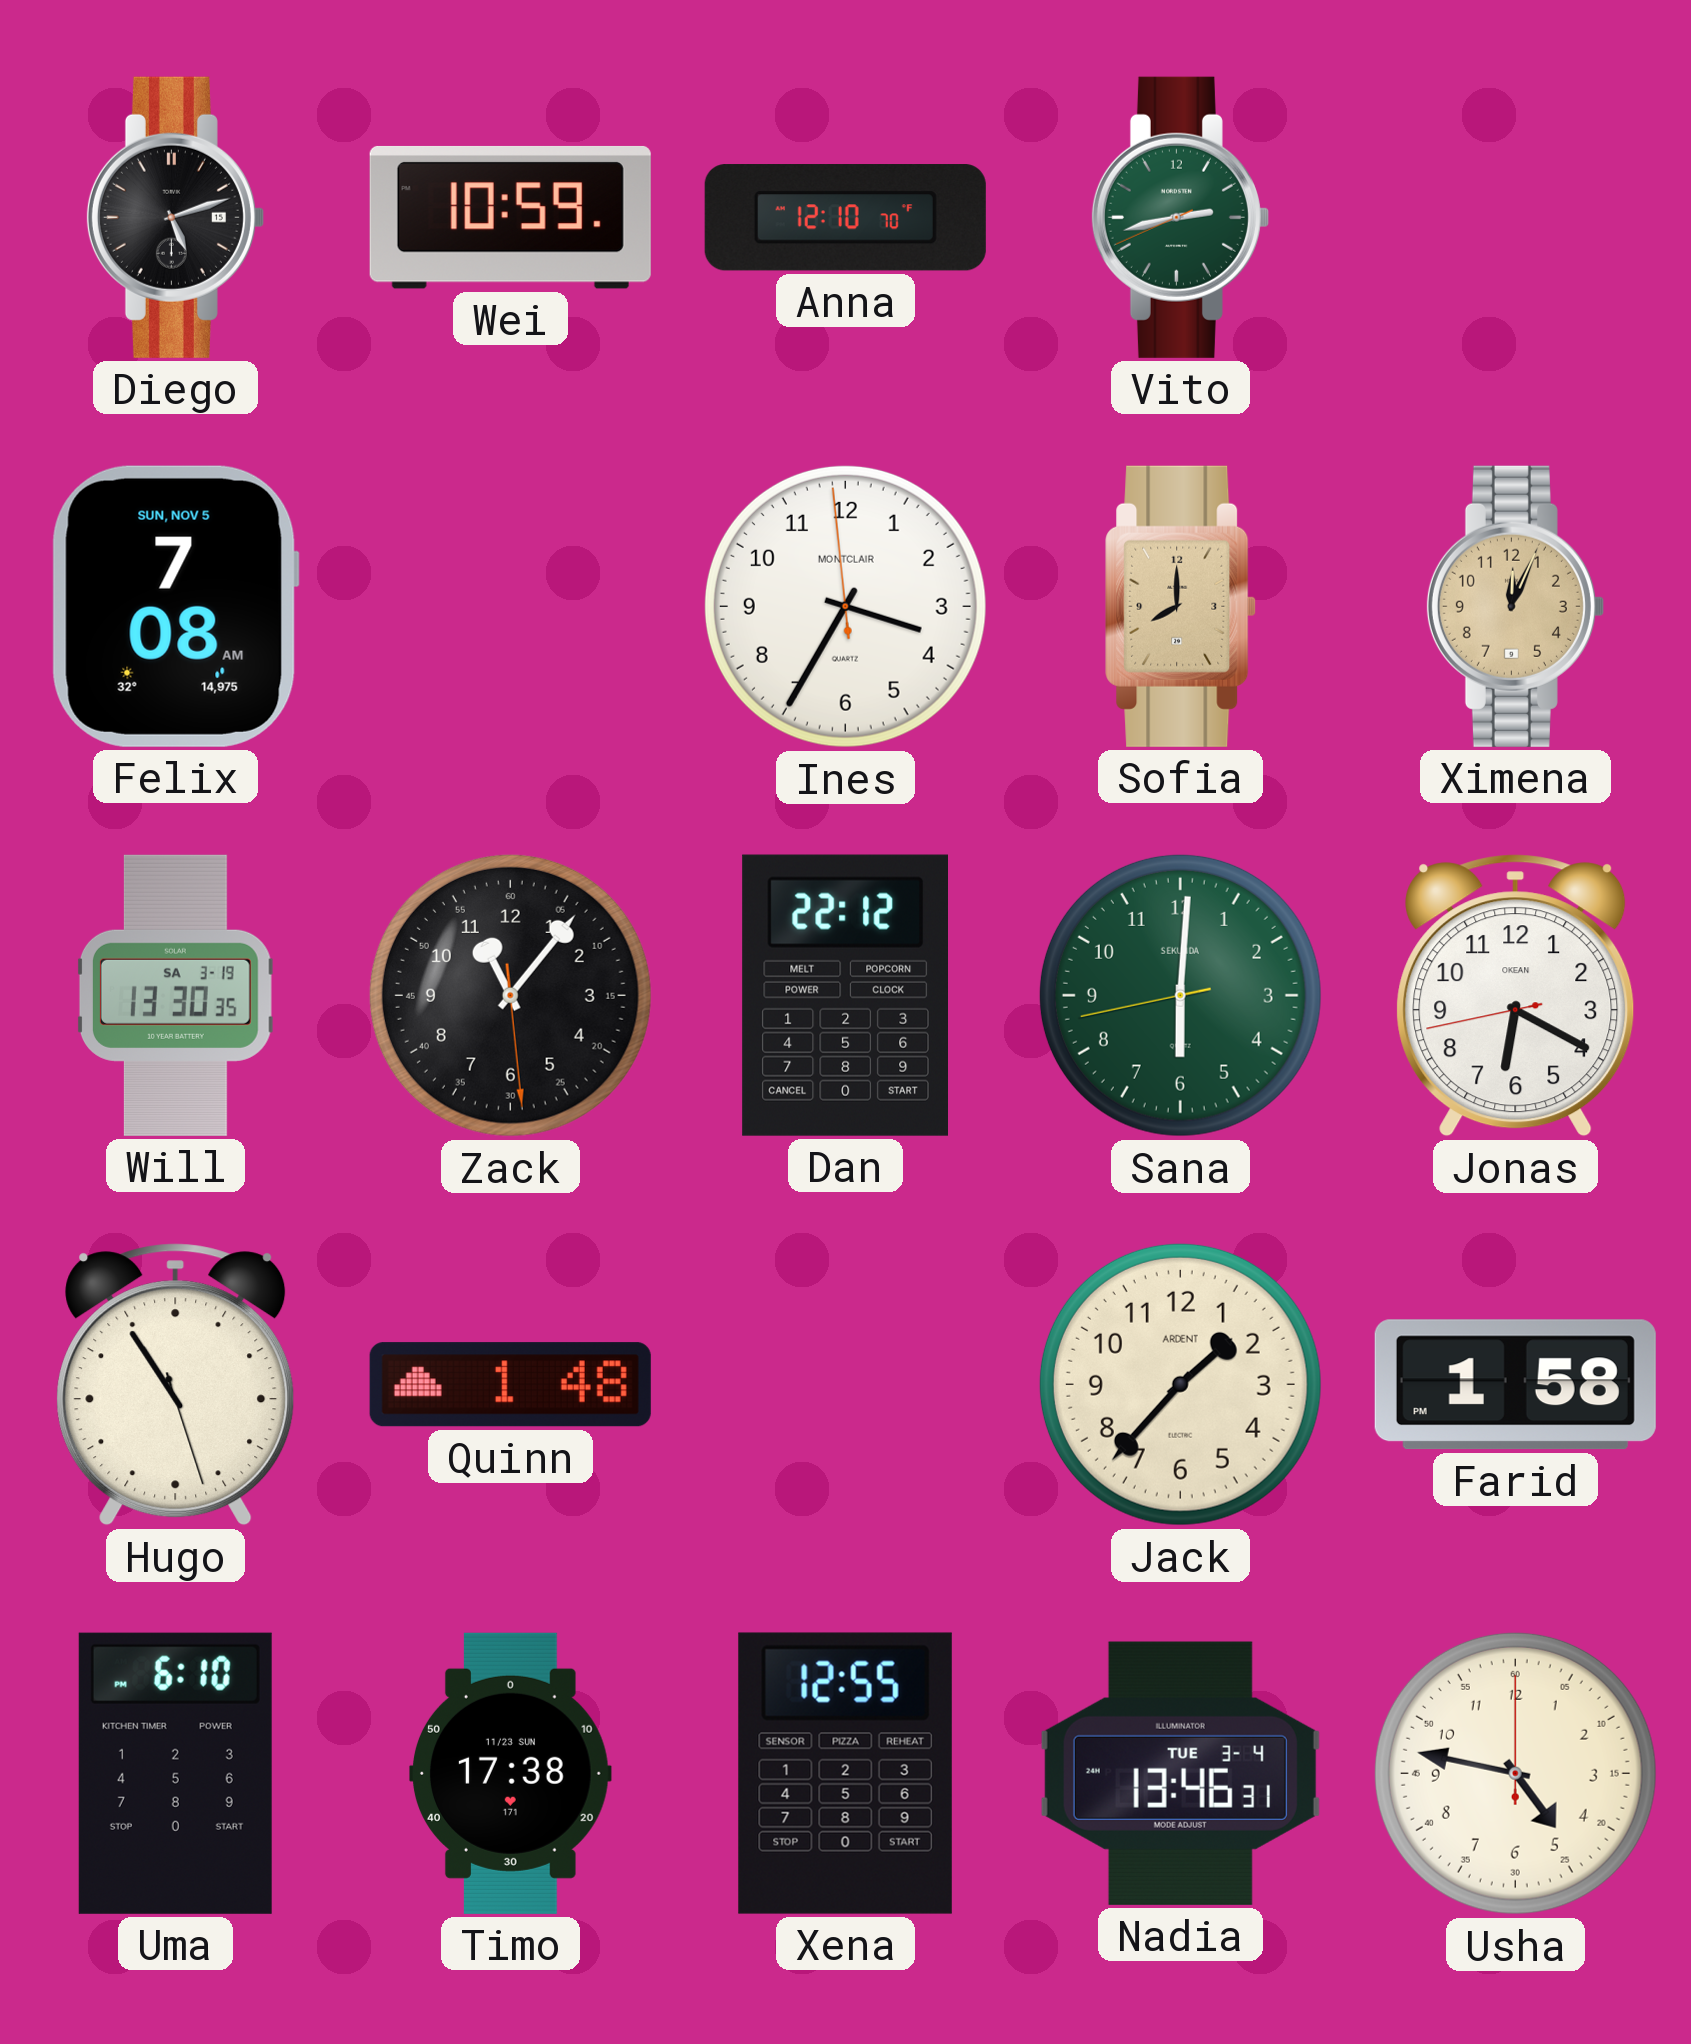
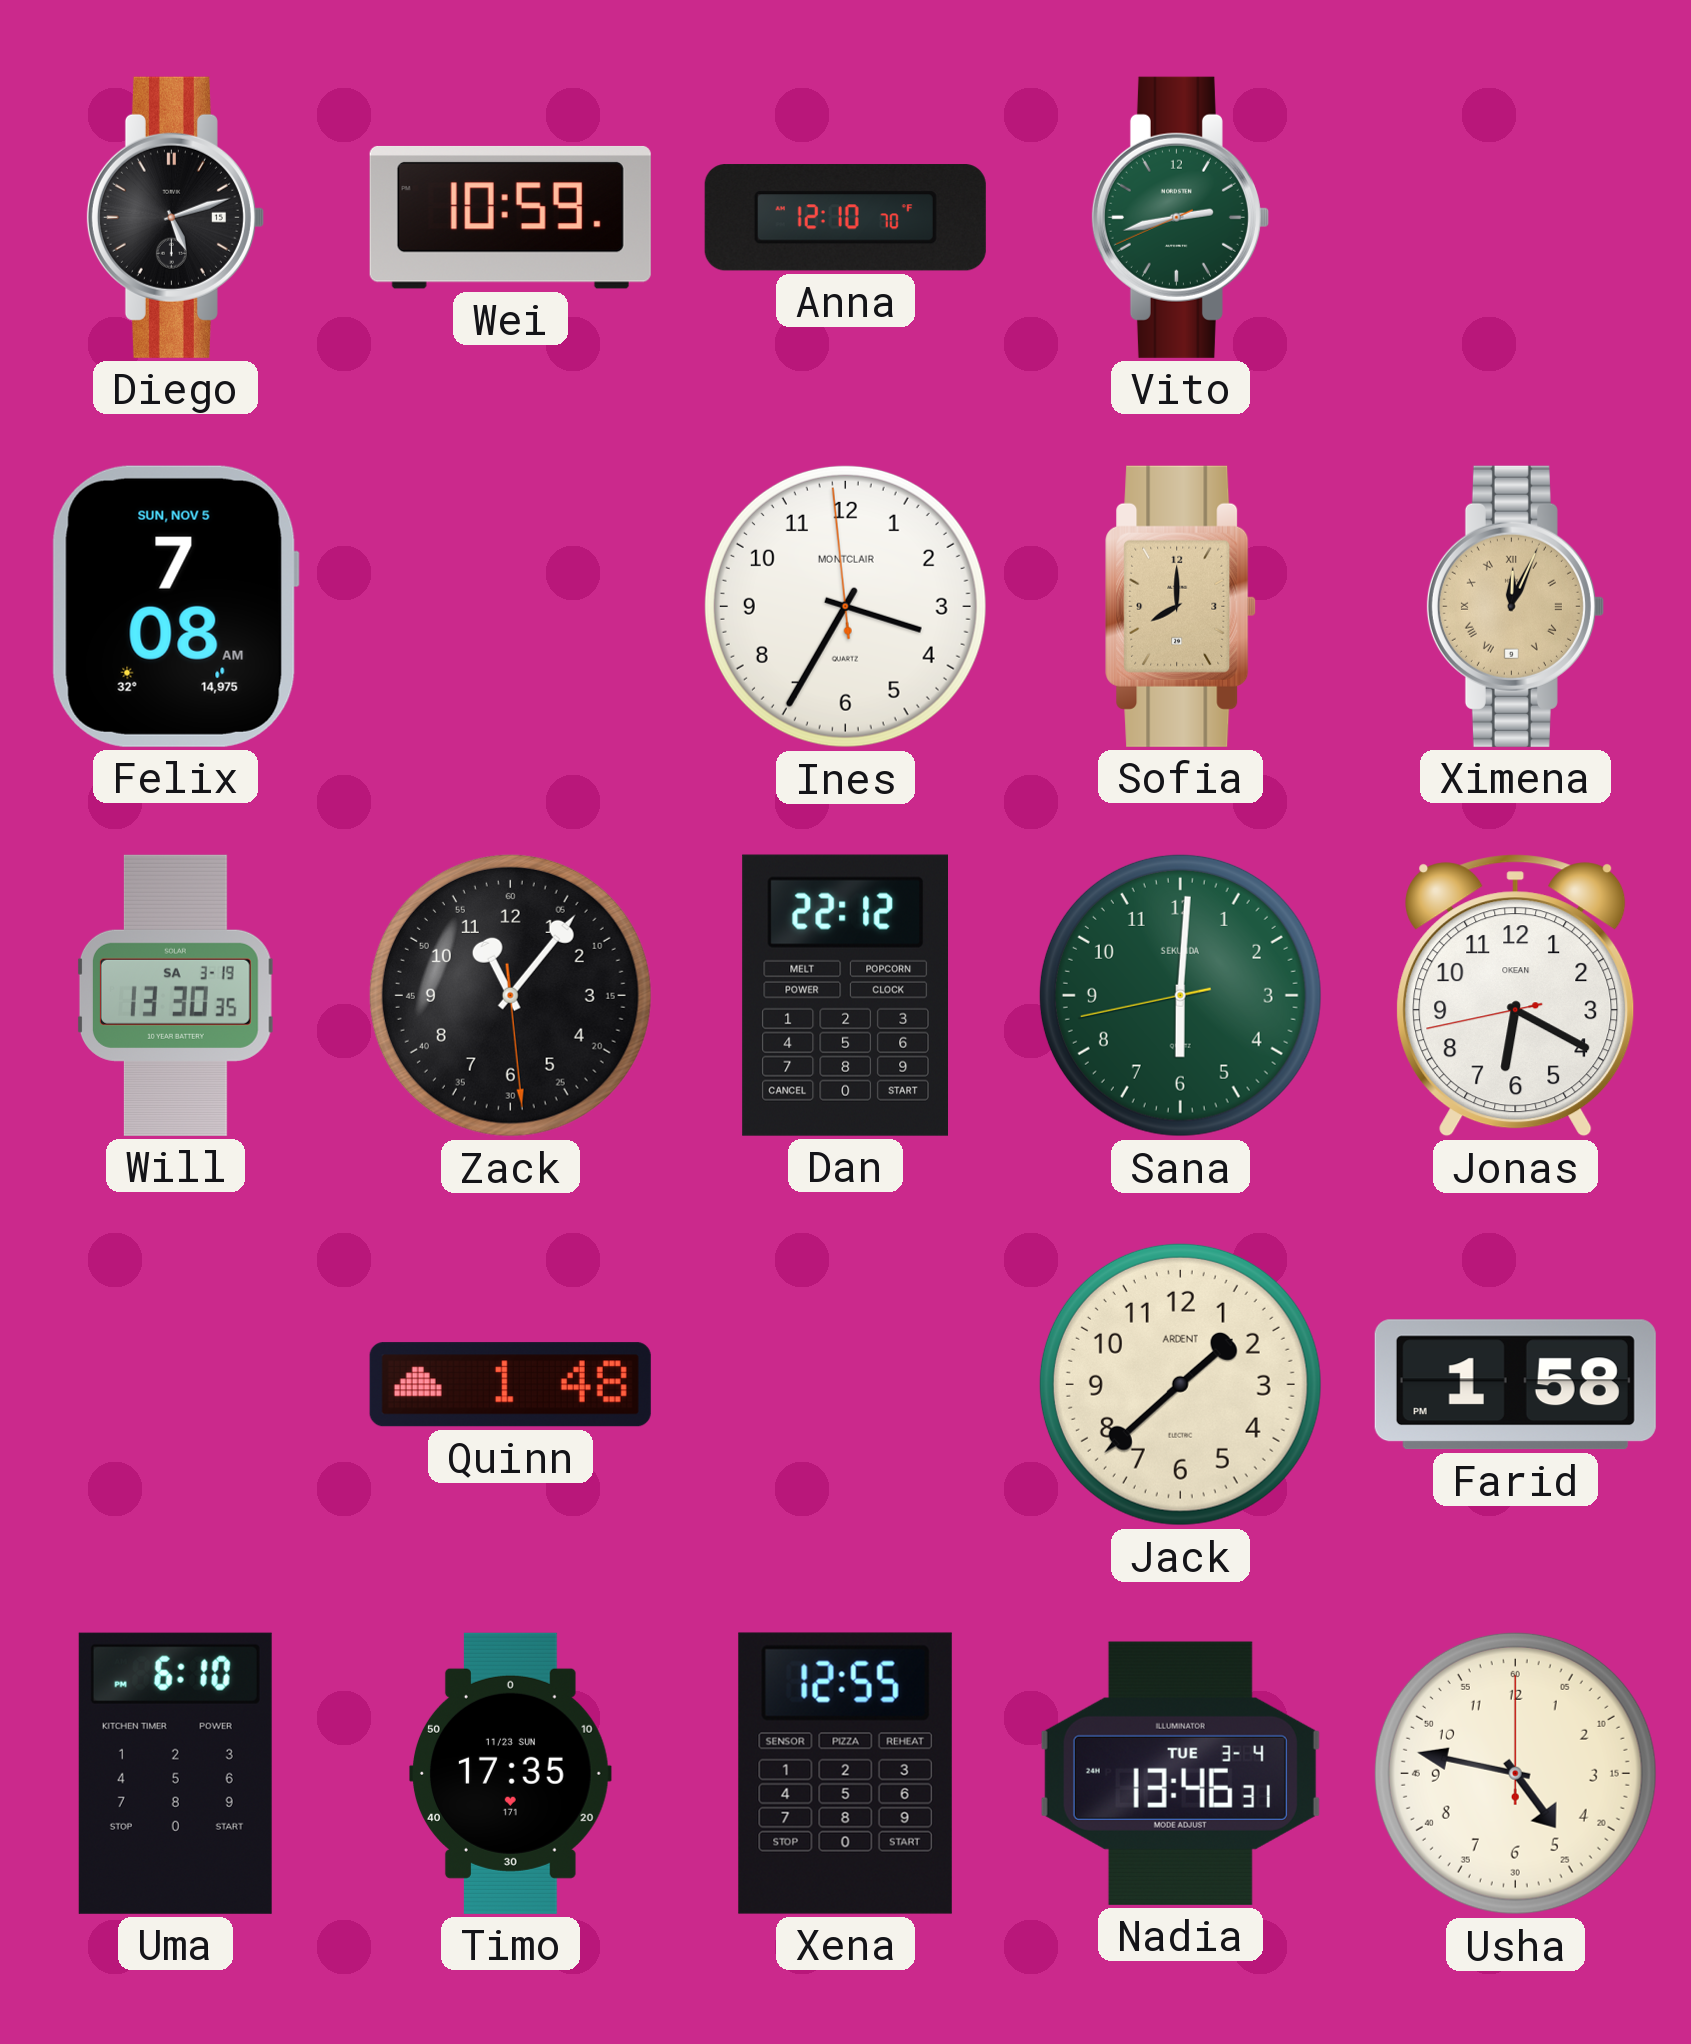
Ximena numerals: Arabic -> Roman
Hugo: 10:54 -> none
Jack: 1:37 -> 1:38
Timo: 17:38 -> 17:35
